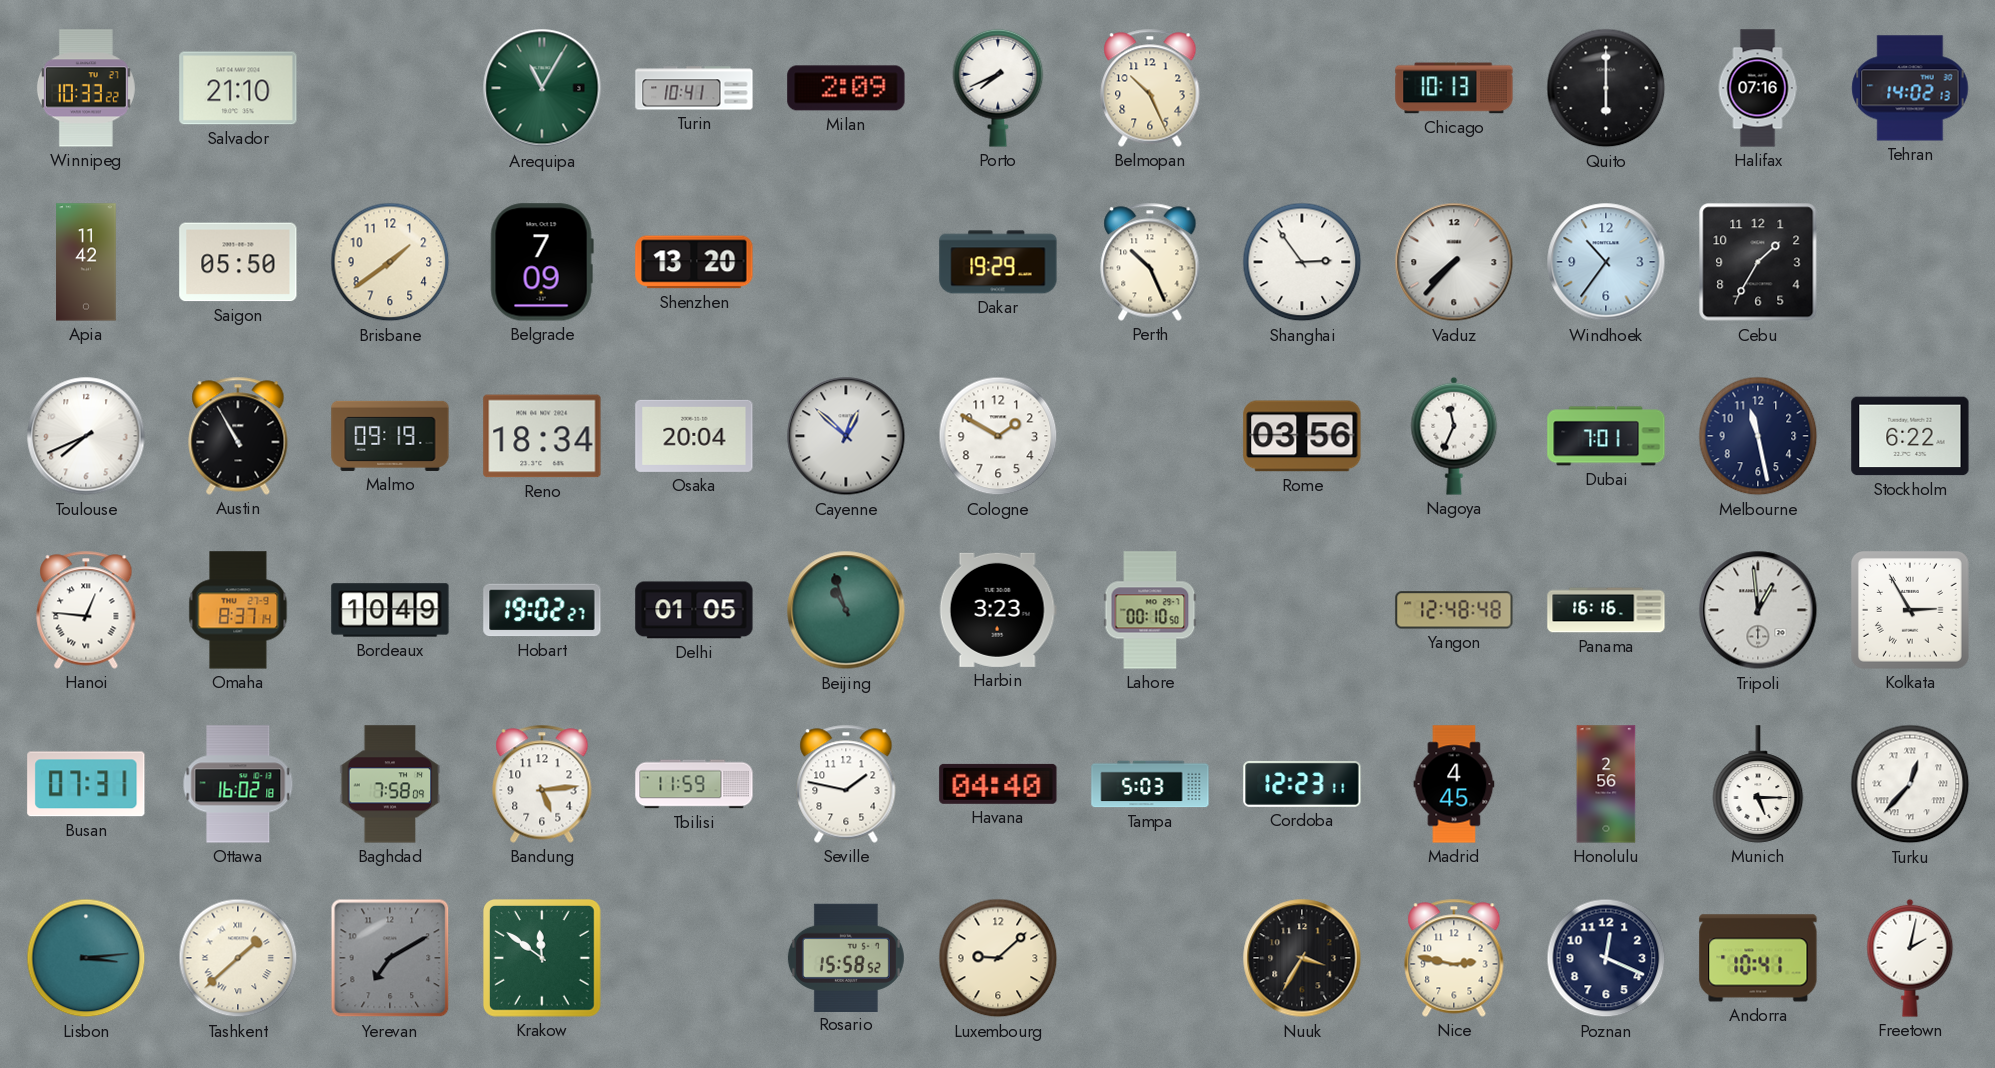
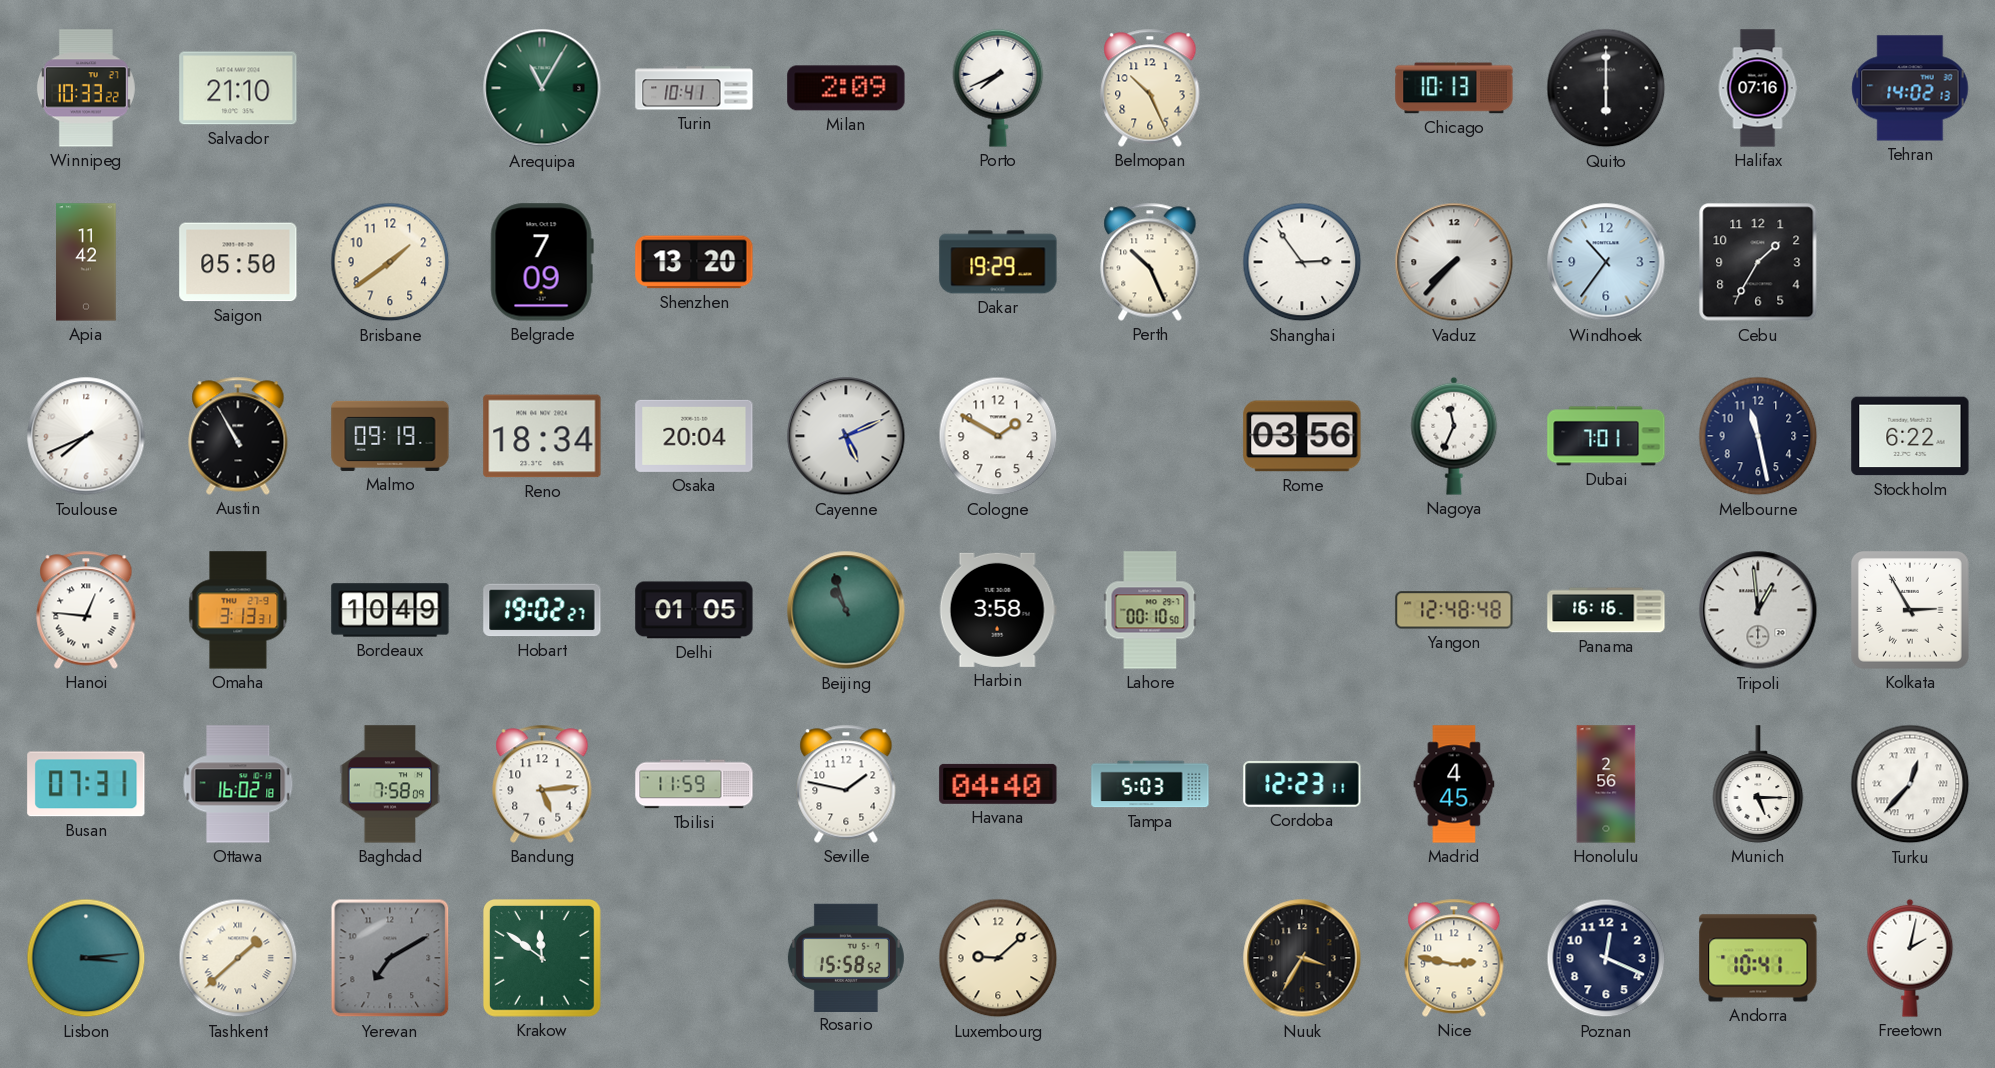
Cayenne: 12:52 -> 5:11
Omaha: 8:37 -> 3:13
Harbin: 3:23 -> 3:58
